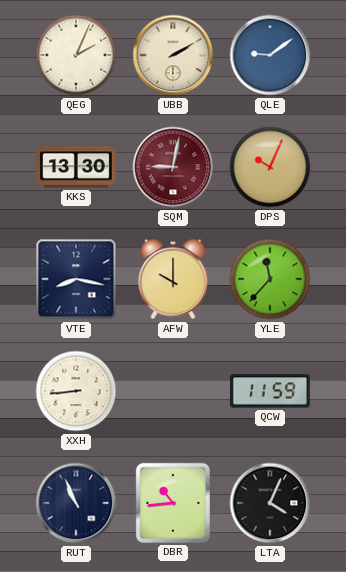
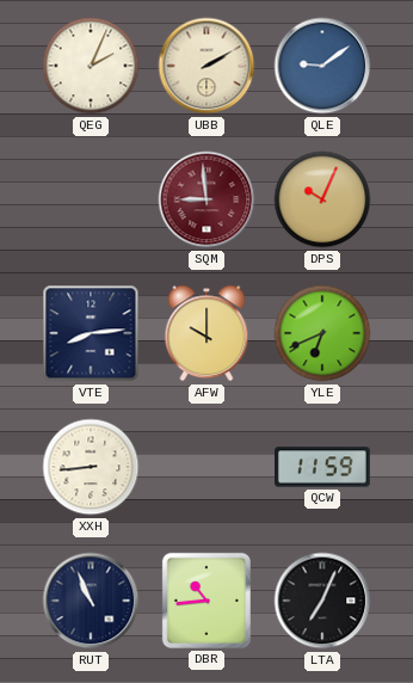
KKS: 13:30 -> none
SQM: 9:02 -> 8:59
VTE: 8:17 -> 8:14
YLE: 11:37 -> 6:41
LTA: 4:04 -> 7:04
